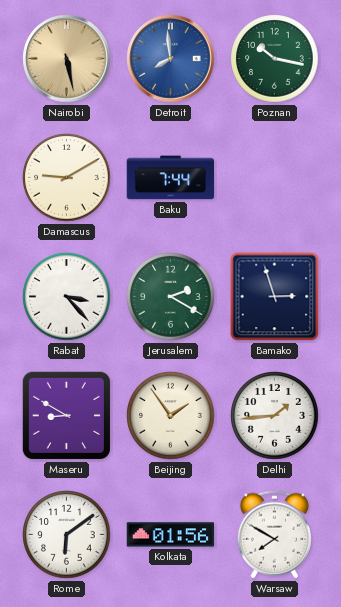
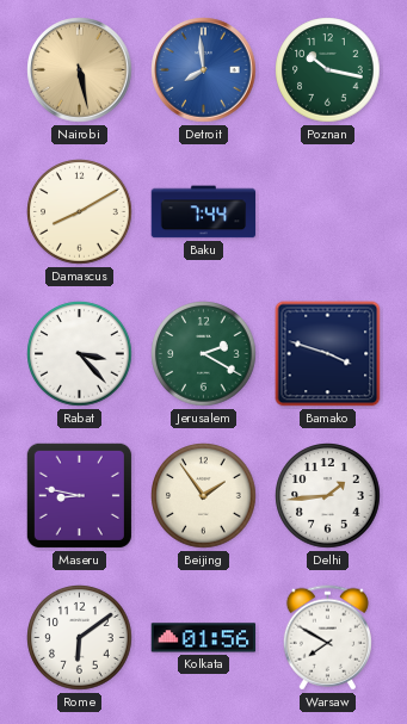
Damascus: 9:10 -> 8:10
Bamako: 2:57 -> 3:48
Maseru: 8:50 -> 8:47
